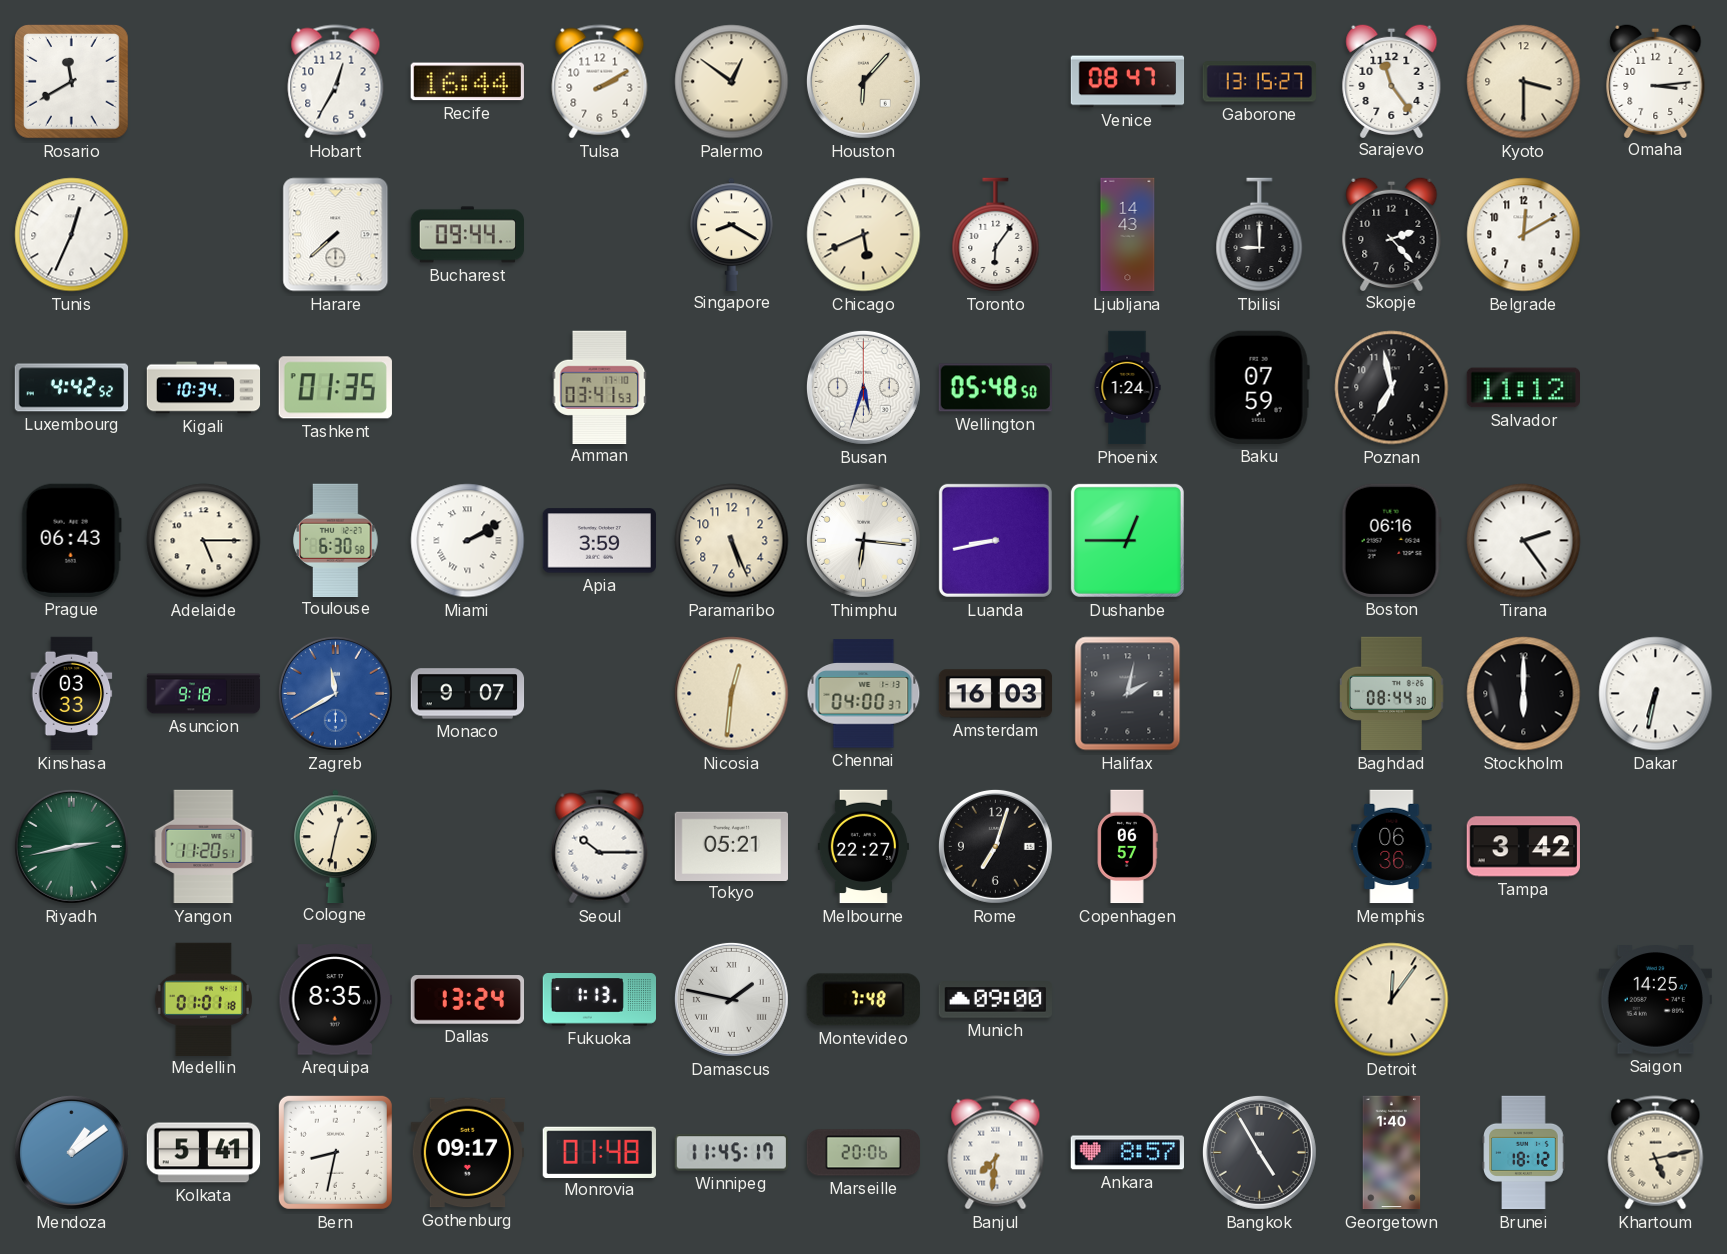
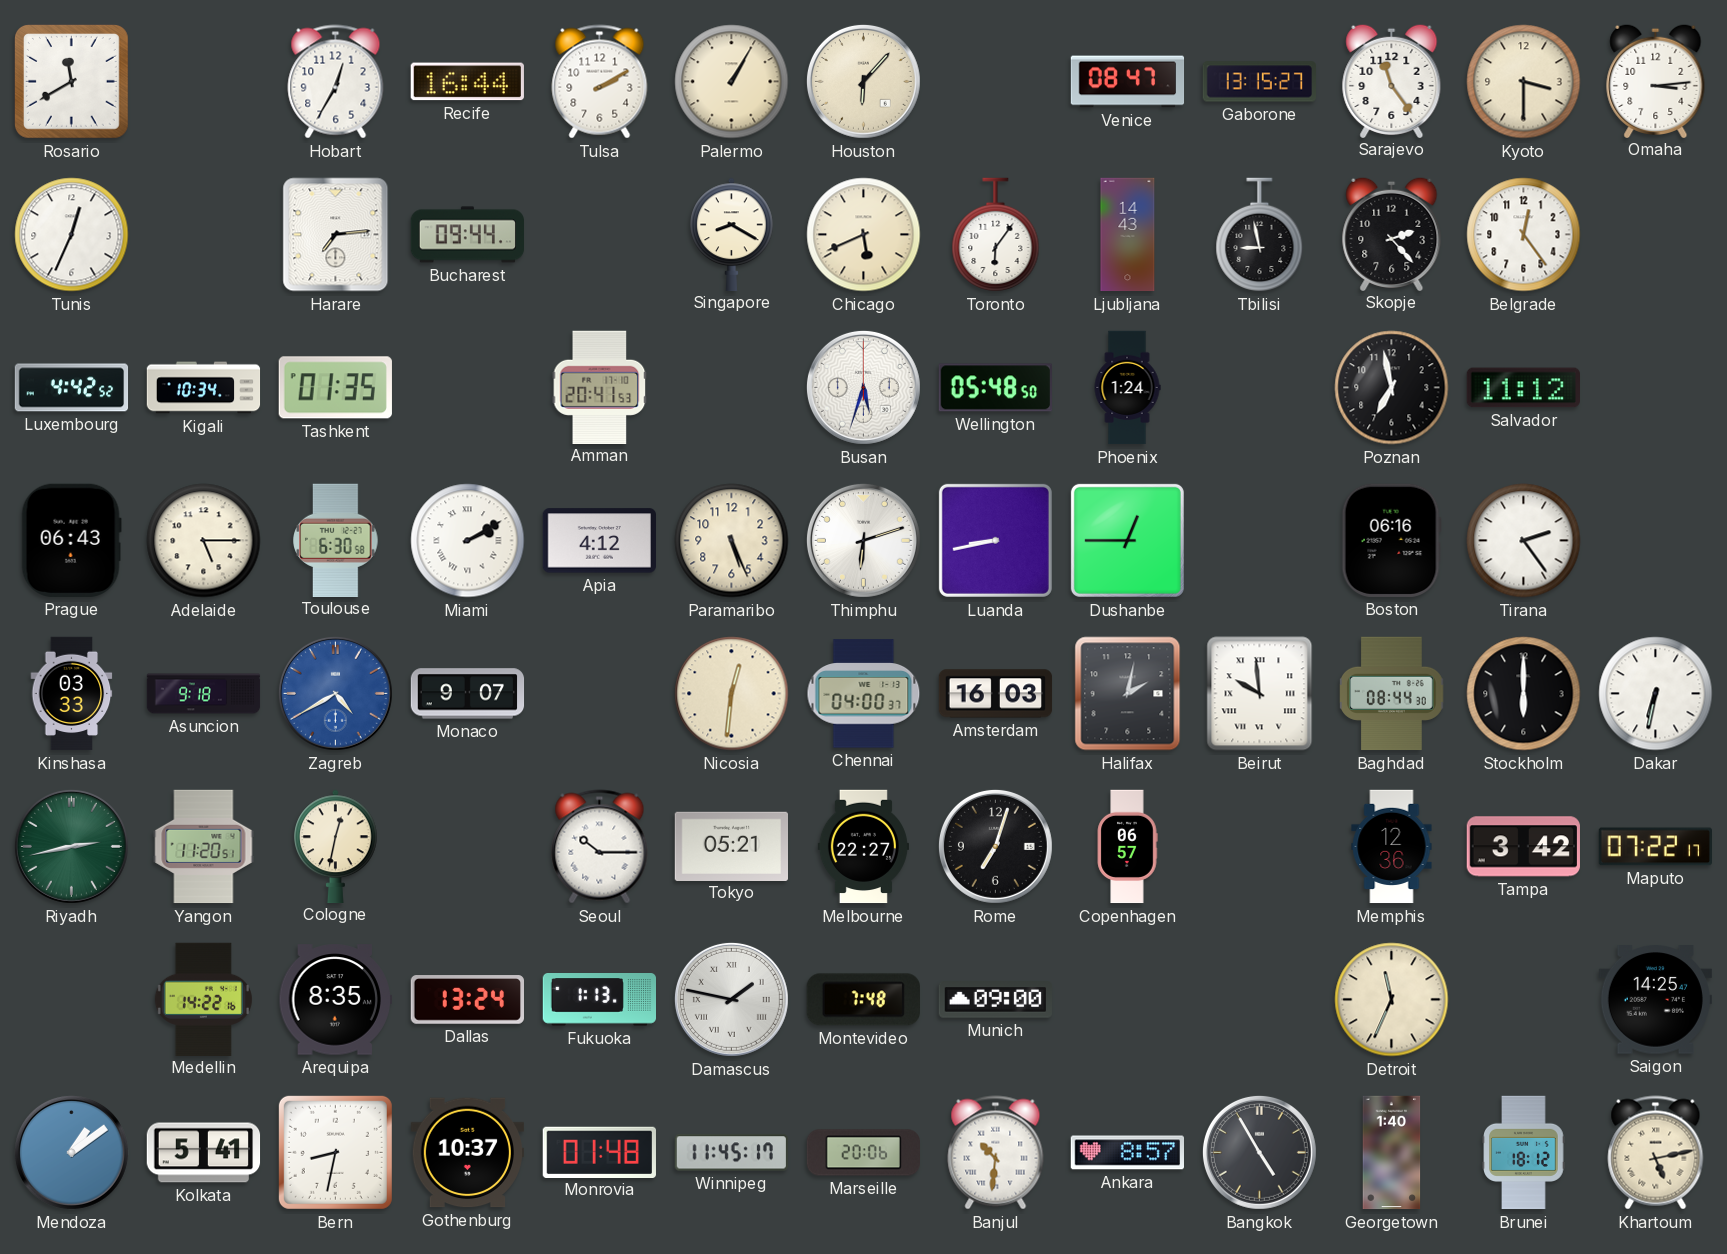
Palermo: 12:51 -> 1:05
Harare: 7:38 -> 7:14
Tbilisi: 9:00 -> 8:58
Belgrade: 12:10 -> 12:24
Amman: 03:41 -> 20:41
Baku: 07:59 -> none
Apia: 3:59 -> 4:12
Thimphu: 6:16 -> 6:12
Zagreb: 11:40 -> 4:40
Beirut: none -> 9:59
Memphis: 06:36 -> 12:36
Maputo: none -> 07:22
Medellin: 01:01 -> 14:22
Detroit: 12:06 -> 11:34
Gothenburg: 09:17 -> 10:37
Banjul: 7:31 -> 10:31
